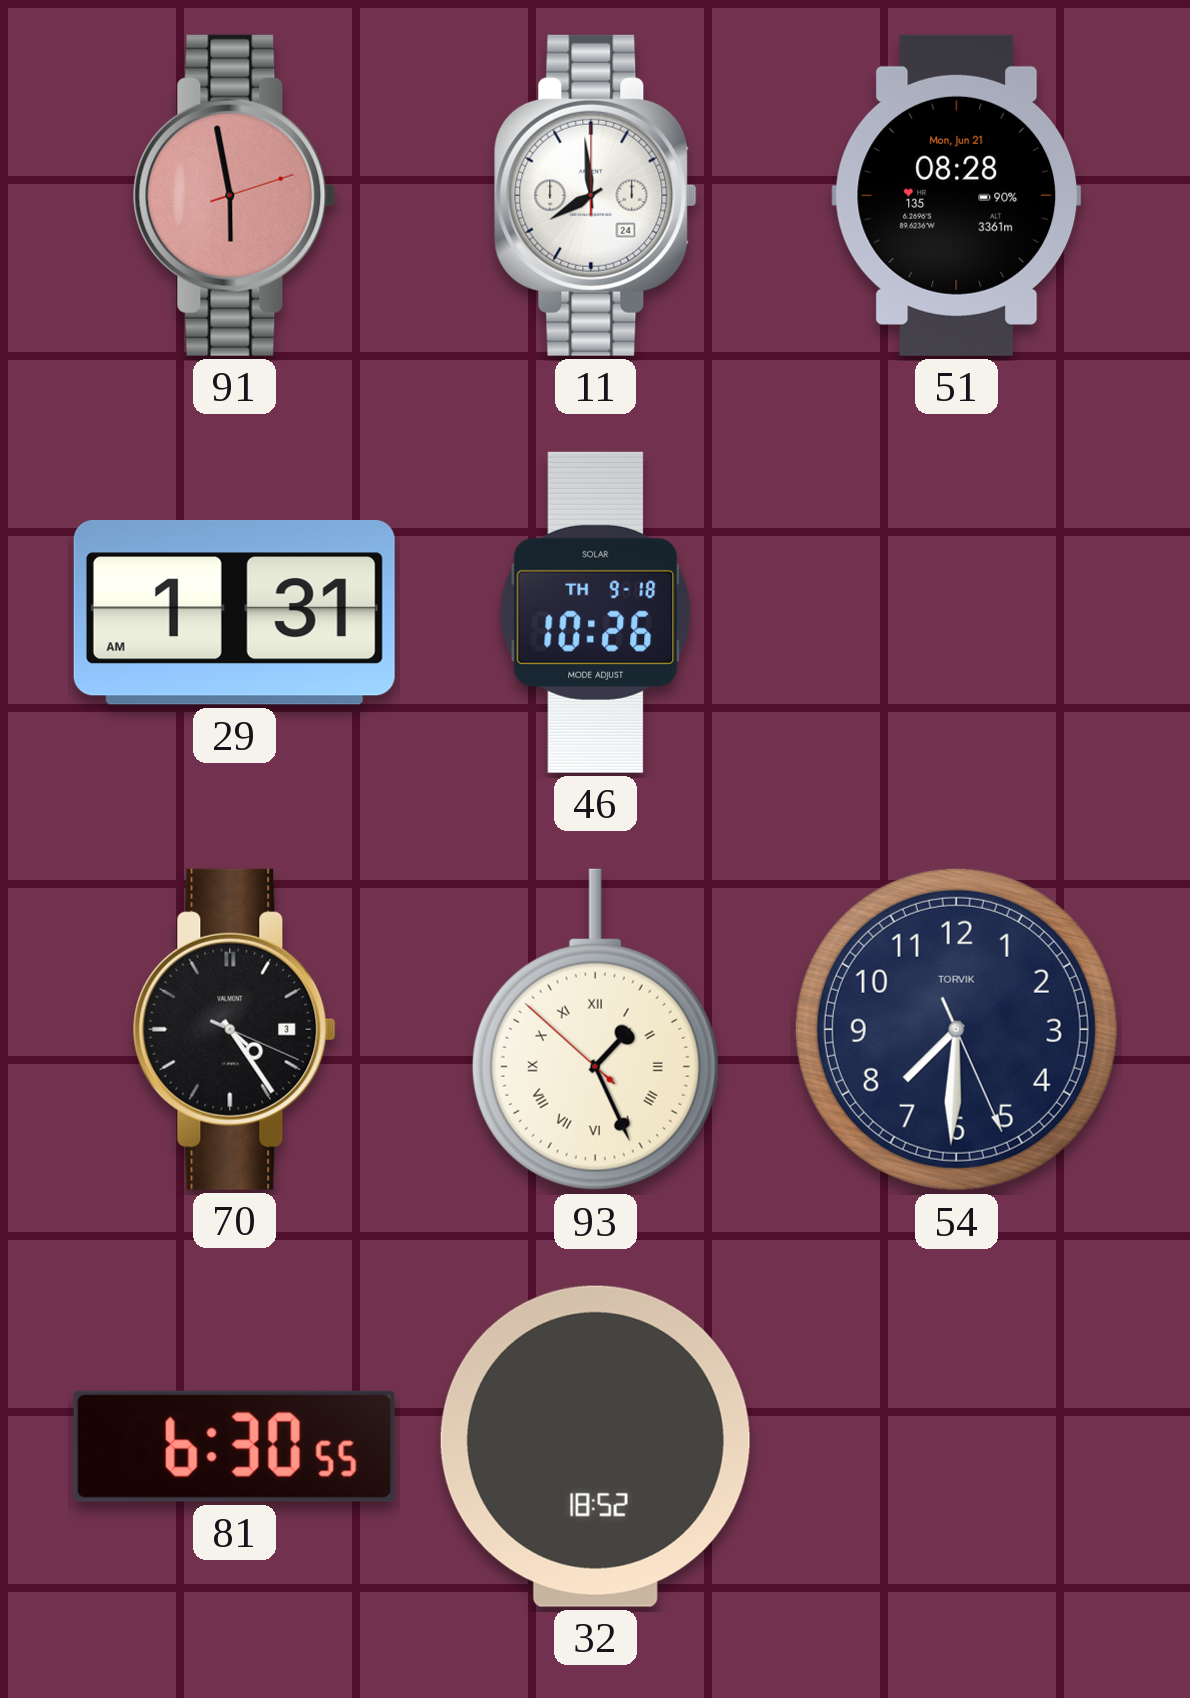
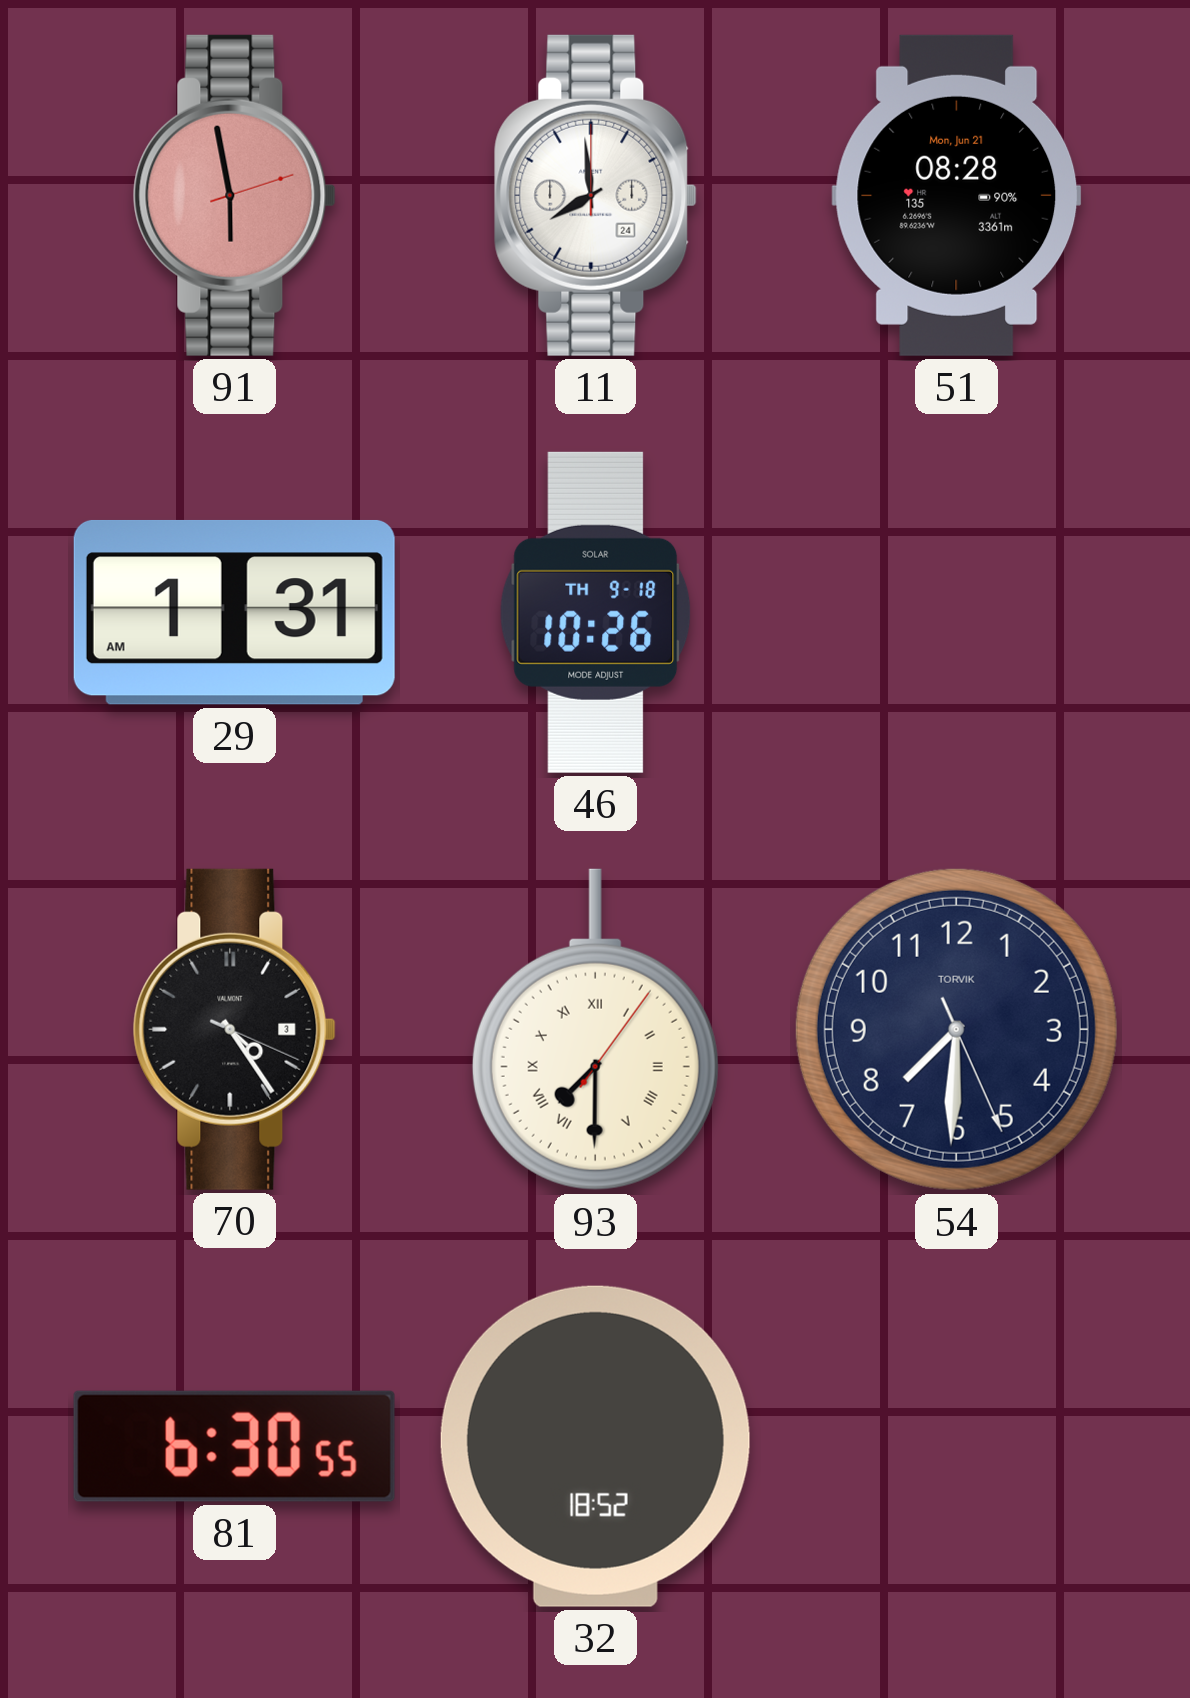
93: 1:25 -> 7:30
